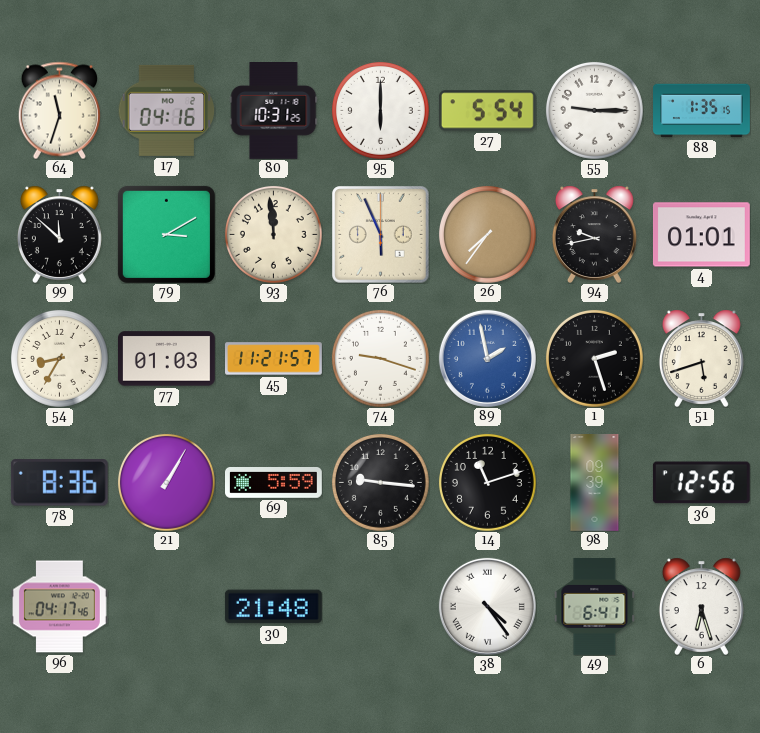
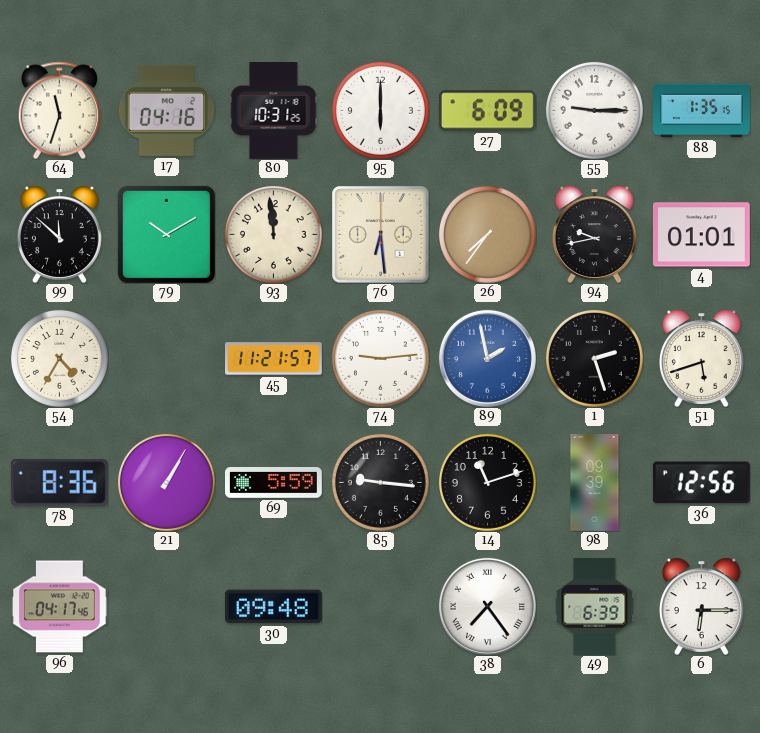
27: 5:54 -> 6:09
79: 3:10 -> 10:10
76: 5:56 -> 6:29
54: 8:35 -> 4:35
77: 01:03 -> none
74: 9:18 -> 9:14
30: 21:48 -> 09:48
38: 4:24 -> 7:24
49: 6:41 -> 6:39
6: 6:27 -> 6:15
